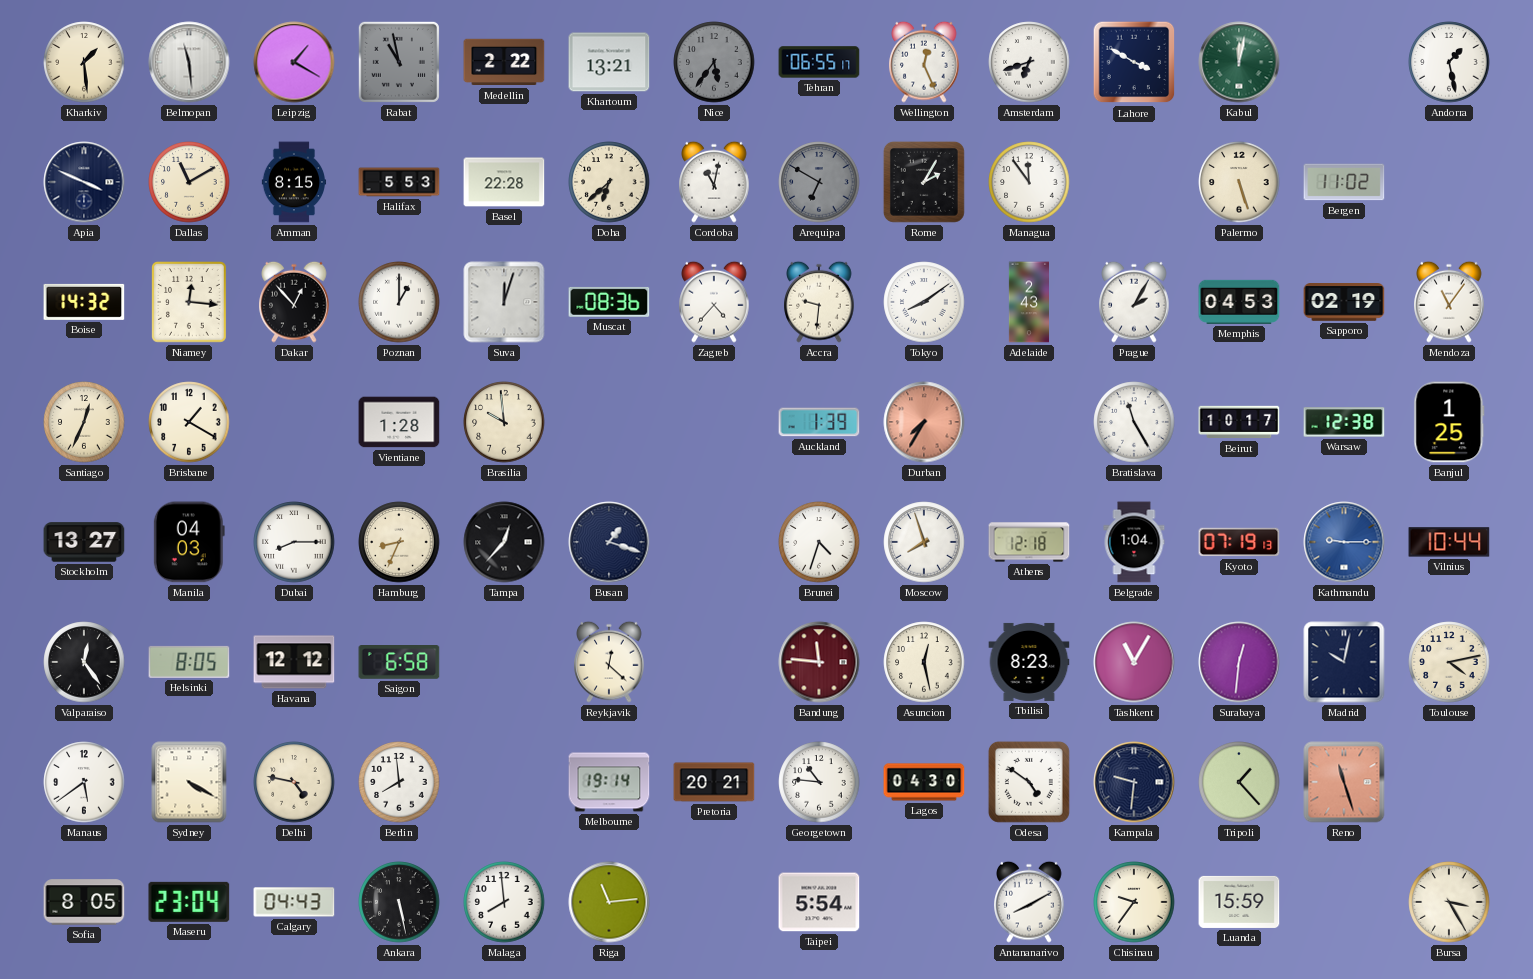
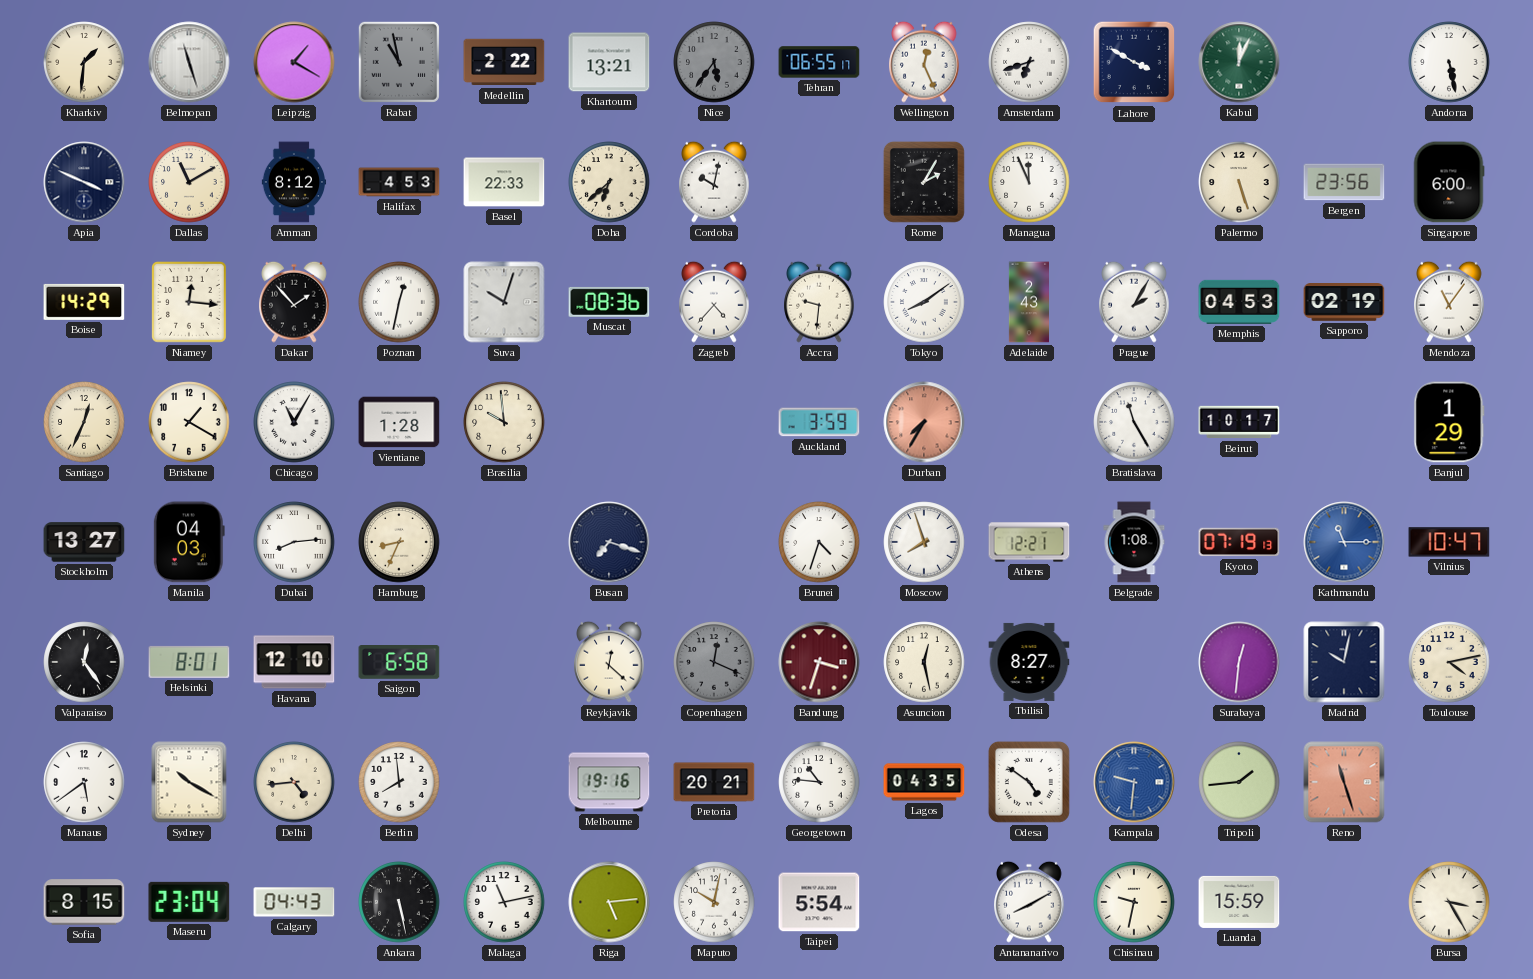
Kharkiv: 1:29 -> 1:31
Belmopan: 11:29 -> 11:27
Kabul: 12:02 -> 12:04
Andorra: 1:28 -> 5:28
Amman: 8:15 -> 8:12
Halifax: 5:53 -> 4:53
Basel: 22:28 -> 22:33
Cordoba: 11:02 -> 10:02
Arequipa: 6:50 -> none
Managua: 11:54 -> 11:56
Bergen: 11:02 -> 23:56
Singapore: none -> 6:00
Boise: 14:32 -> 14:29
Dakar: 12:53 -> 1:53
Poznan: 1:00 -> 12:32
Suva: 12:03 -> 10:03
Chicago: none -> 11:05
Auckland: 1:39 -> 3:59
Warsaw: 12:38 -> none
Banjul: 1:25 -> 1:29
Dubai: 8:15 -> 8:14
Tampa: 12:37 -> none
Busan: 1:18 -> 7:18
Athens: 12:18 -> 12:21
Belgrade: 1:04 -> 1:08
Kathmandu: 9:15 -> 11:15
Vilnius: 10:44 -> 10:47
Helsinki: 8:05 -> 8:01
Havana: 12:12 -> 12:10
Copenhagen: none -> 12:19
Bandung: 11:46 -> 3:33
Tbilisi: 8:23 -> 8:27
Tashkent: 11:05 -> none
Sydney: 4:20 -> 10:20
Delhi: 4:47 -> 4:44
Melbourne: 19:14 -> 19:16
Lagos: 04:30 -> 04:35
Kampala dial: navy -> blue
Tripoli: 1:23 -> 1:44
Sofia: 8:05 -> 8:15
Malaga: 7:59 -> 11:13
Riga: 11:14 -> 5:14
Maputo: none -> 10:02
Chisinau: 9:36 -> 9:32
